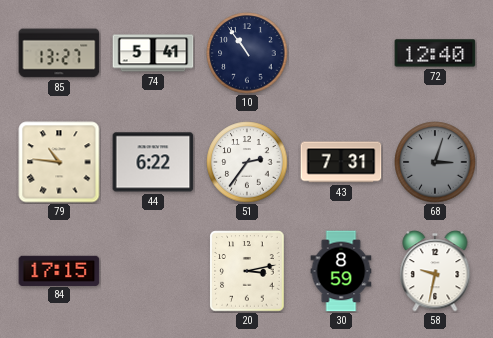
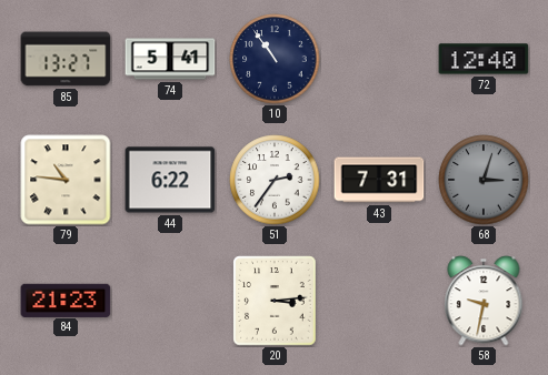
84: 17:15 -> 21:23
20: 3:13 -> 3:14
30: 8:59 -> none
